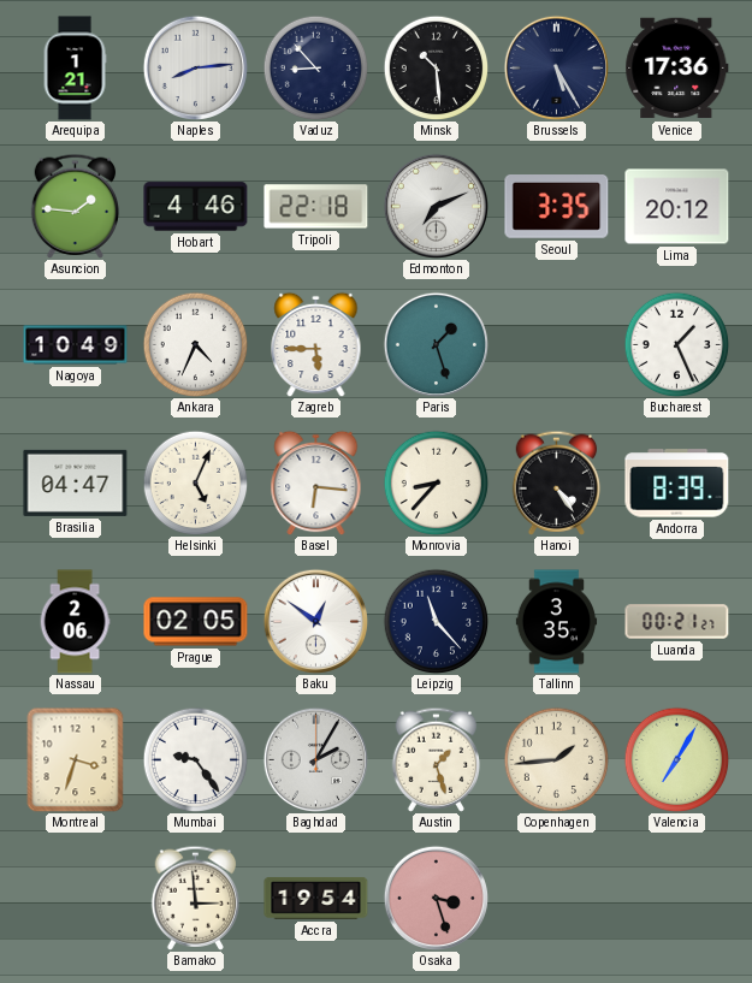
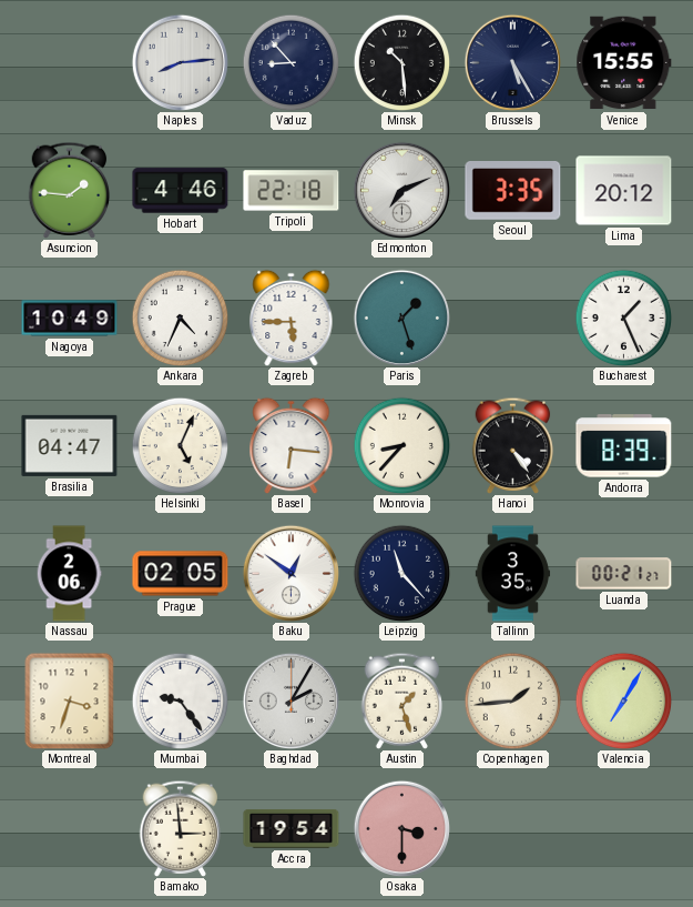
Arequipa: 1:21 -> none
Venice: 17:36 -> 15:55
Osaka: 3:27 -> 3:30
